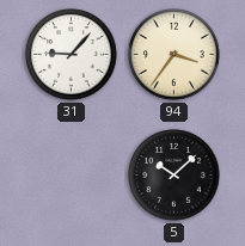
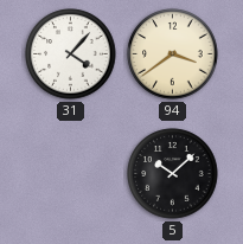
31: 9:07 -> 4:07
94: 3:36 -> 3:39
